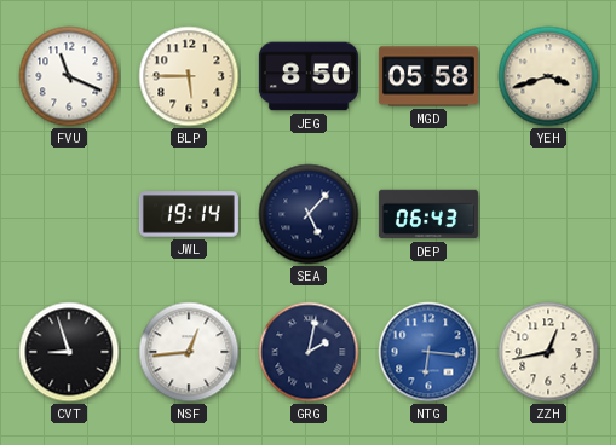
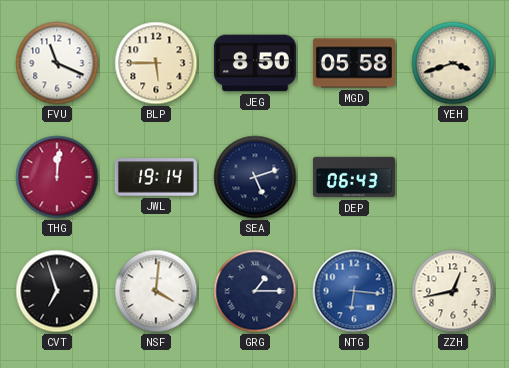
THG: none -> 12:01
SEA: 5:07 -> 5:12
CVT: 8:57 -> 6:57
NSF: 12:44 -> 4:01
GRG: 2:02 -> 1:15
